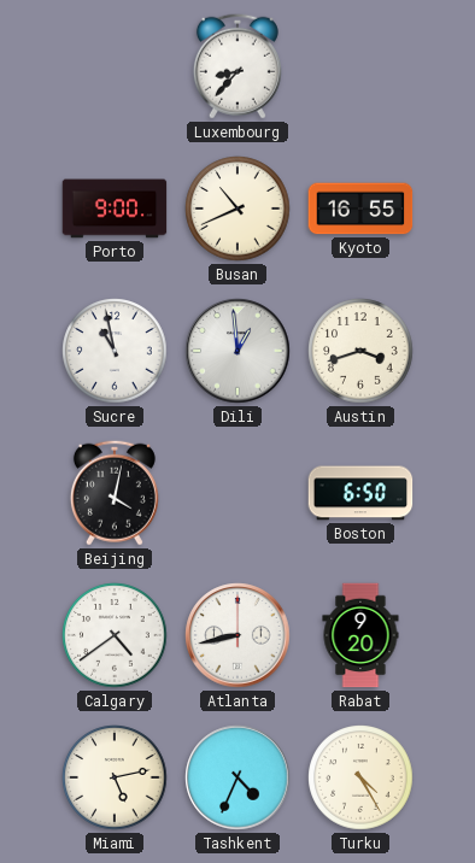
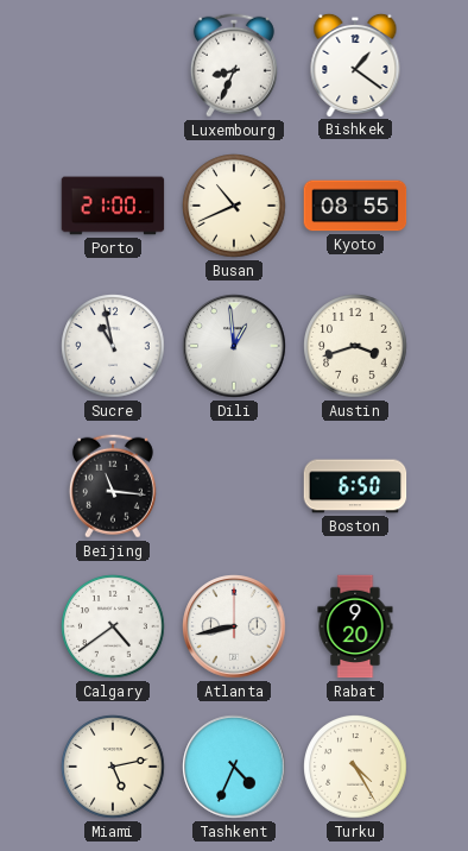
Luxembourg: 8:37 -> 8:34
Bishkek: none -> 1:21
Porto: 9:00 -> 21:00
Kyoto: 16:55 -> 08:55
Beijing: 4:02 -> 11:16
